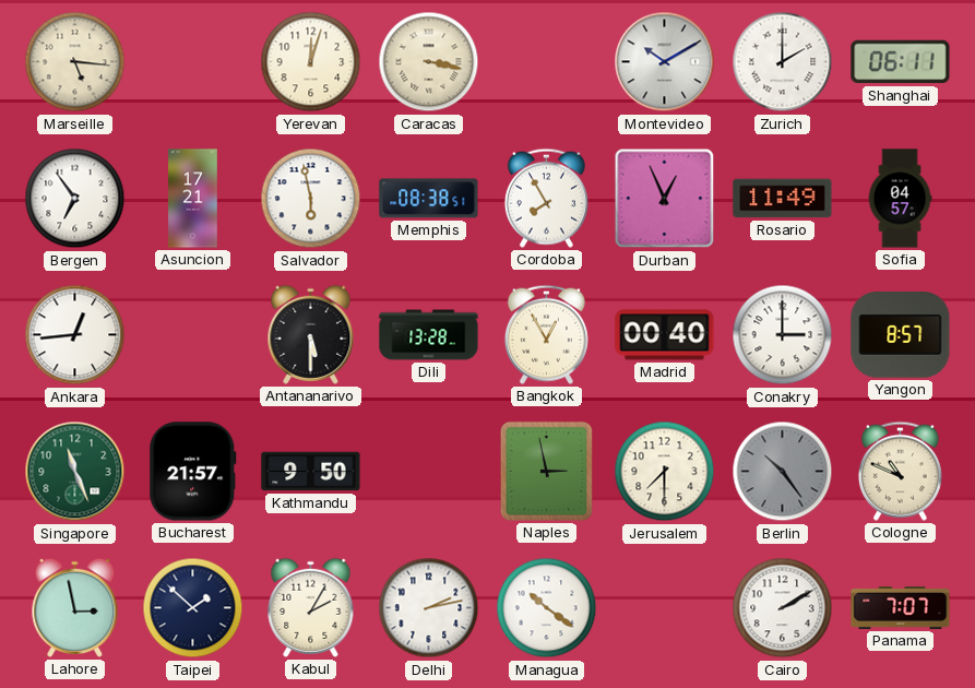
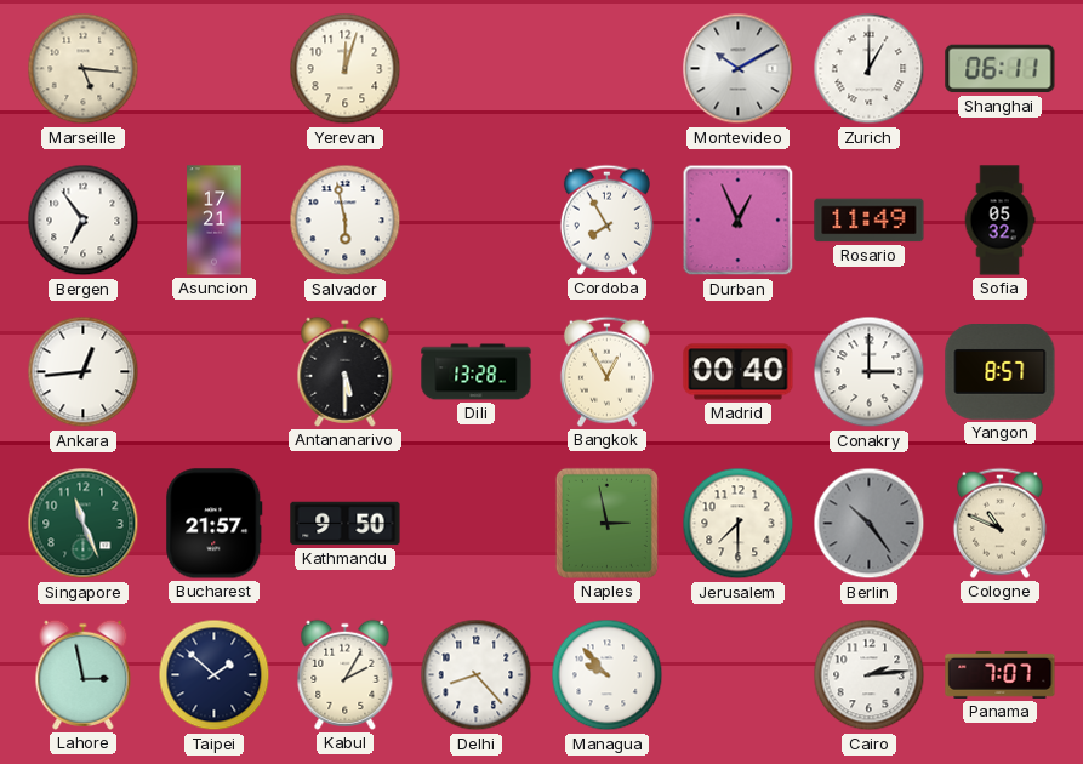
Caracas: 3:17 -> none
Zurich: 2:00 -> 1:00
Memphis: 08:38 -> none
Sofia: 04:57 -> 05:32
Delhi: 2:13 -> 8:23
Managua: 10:21 -> 9:53
Cairo: 2:10 -> 2:14
